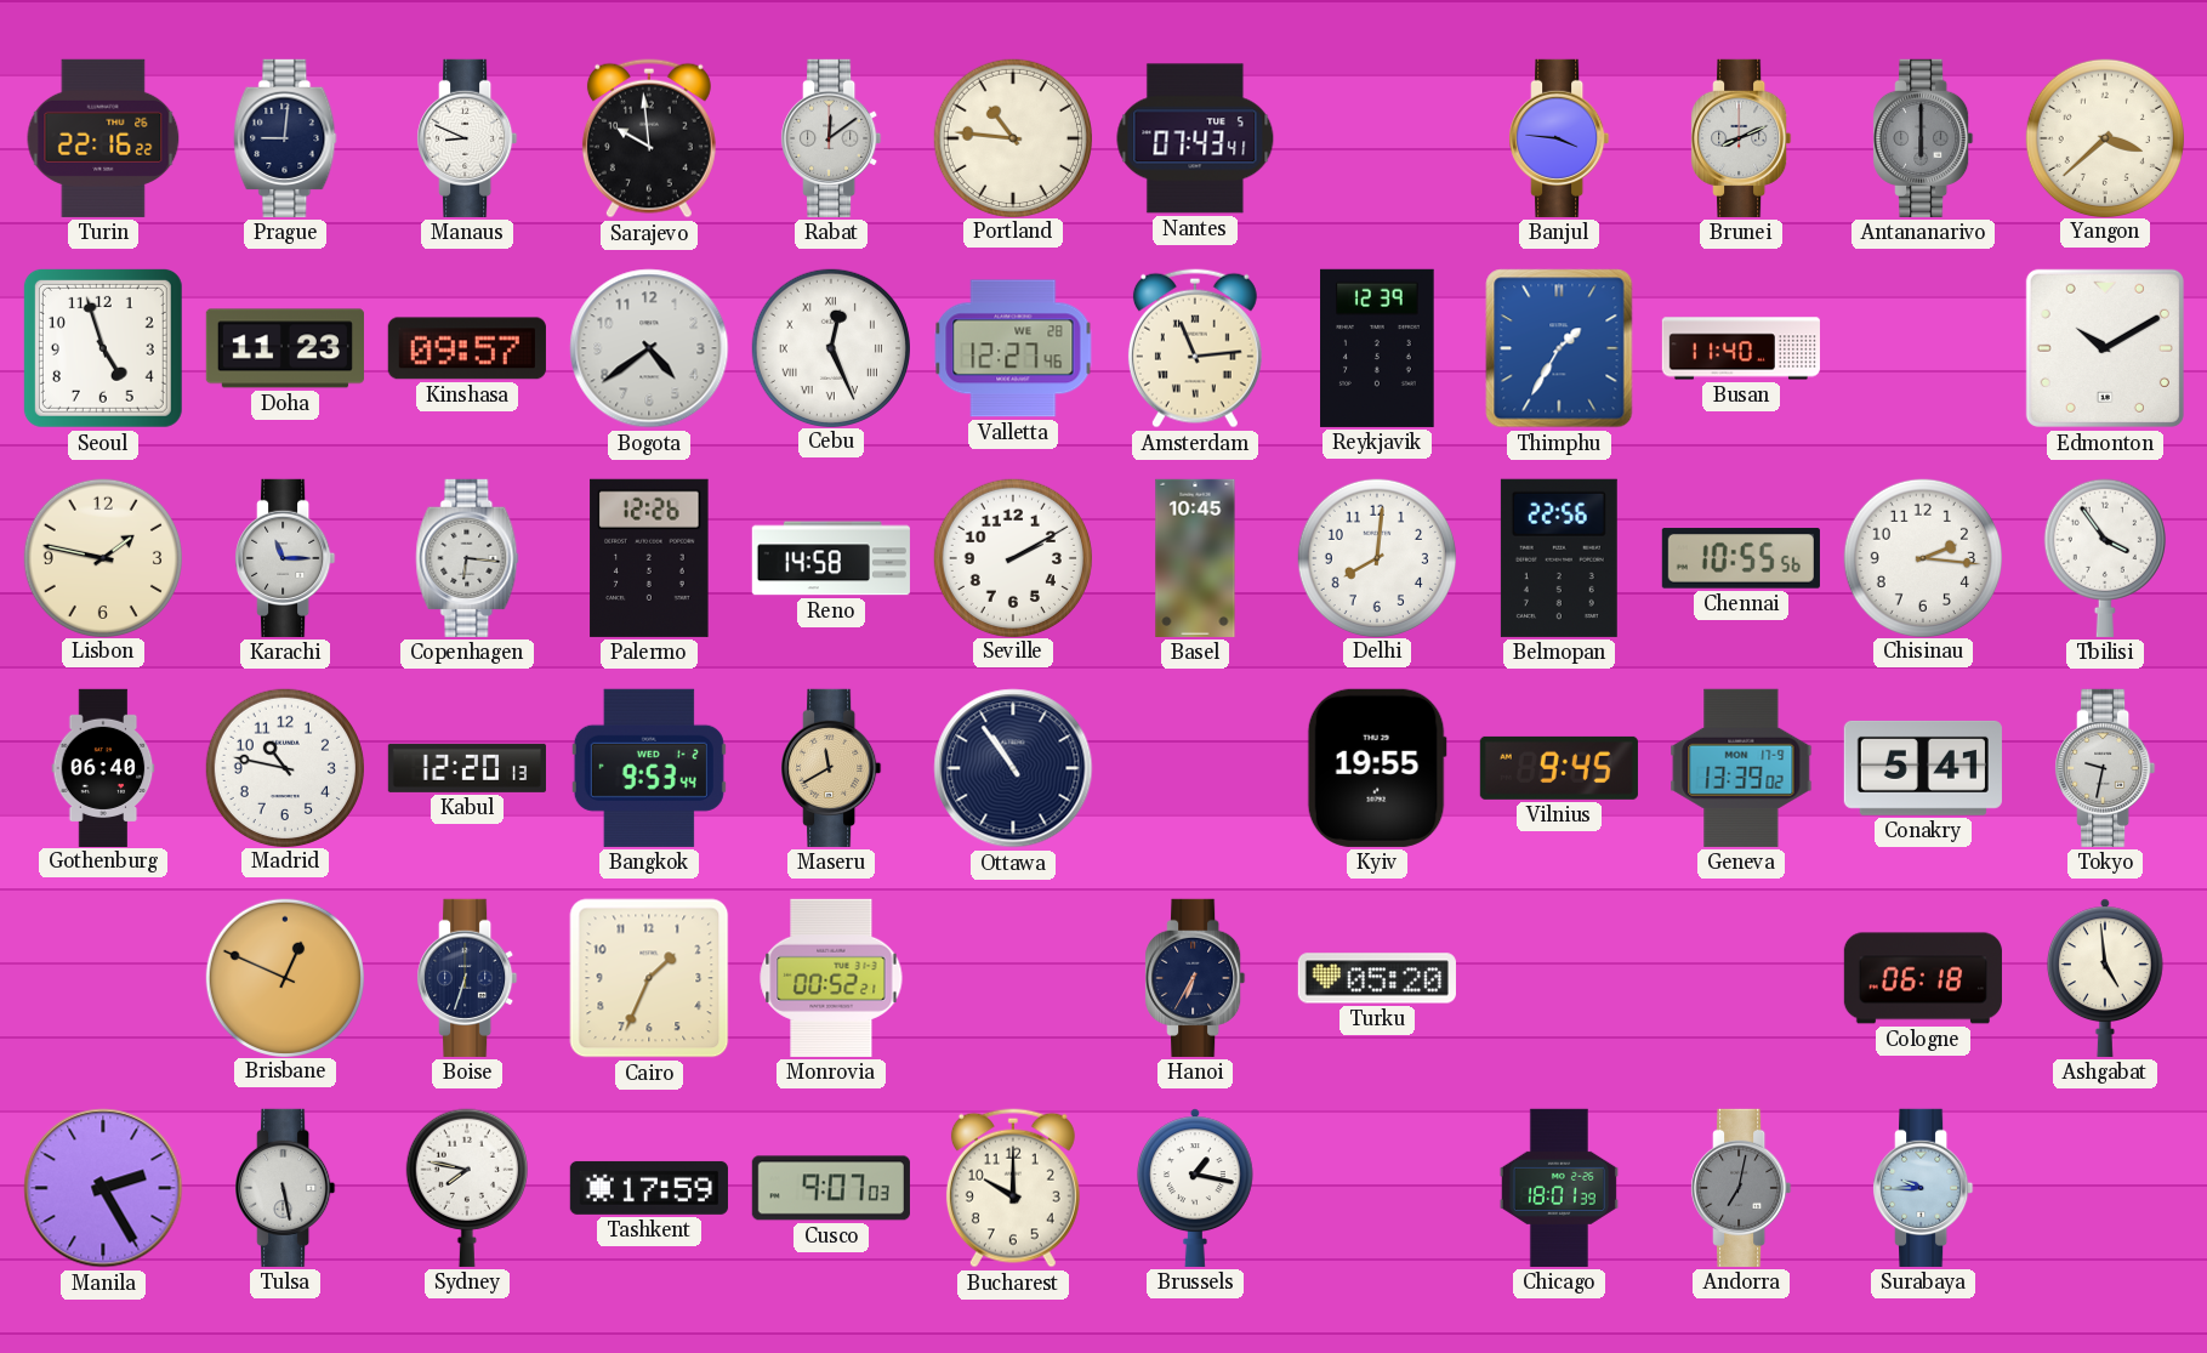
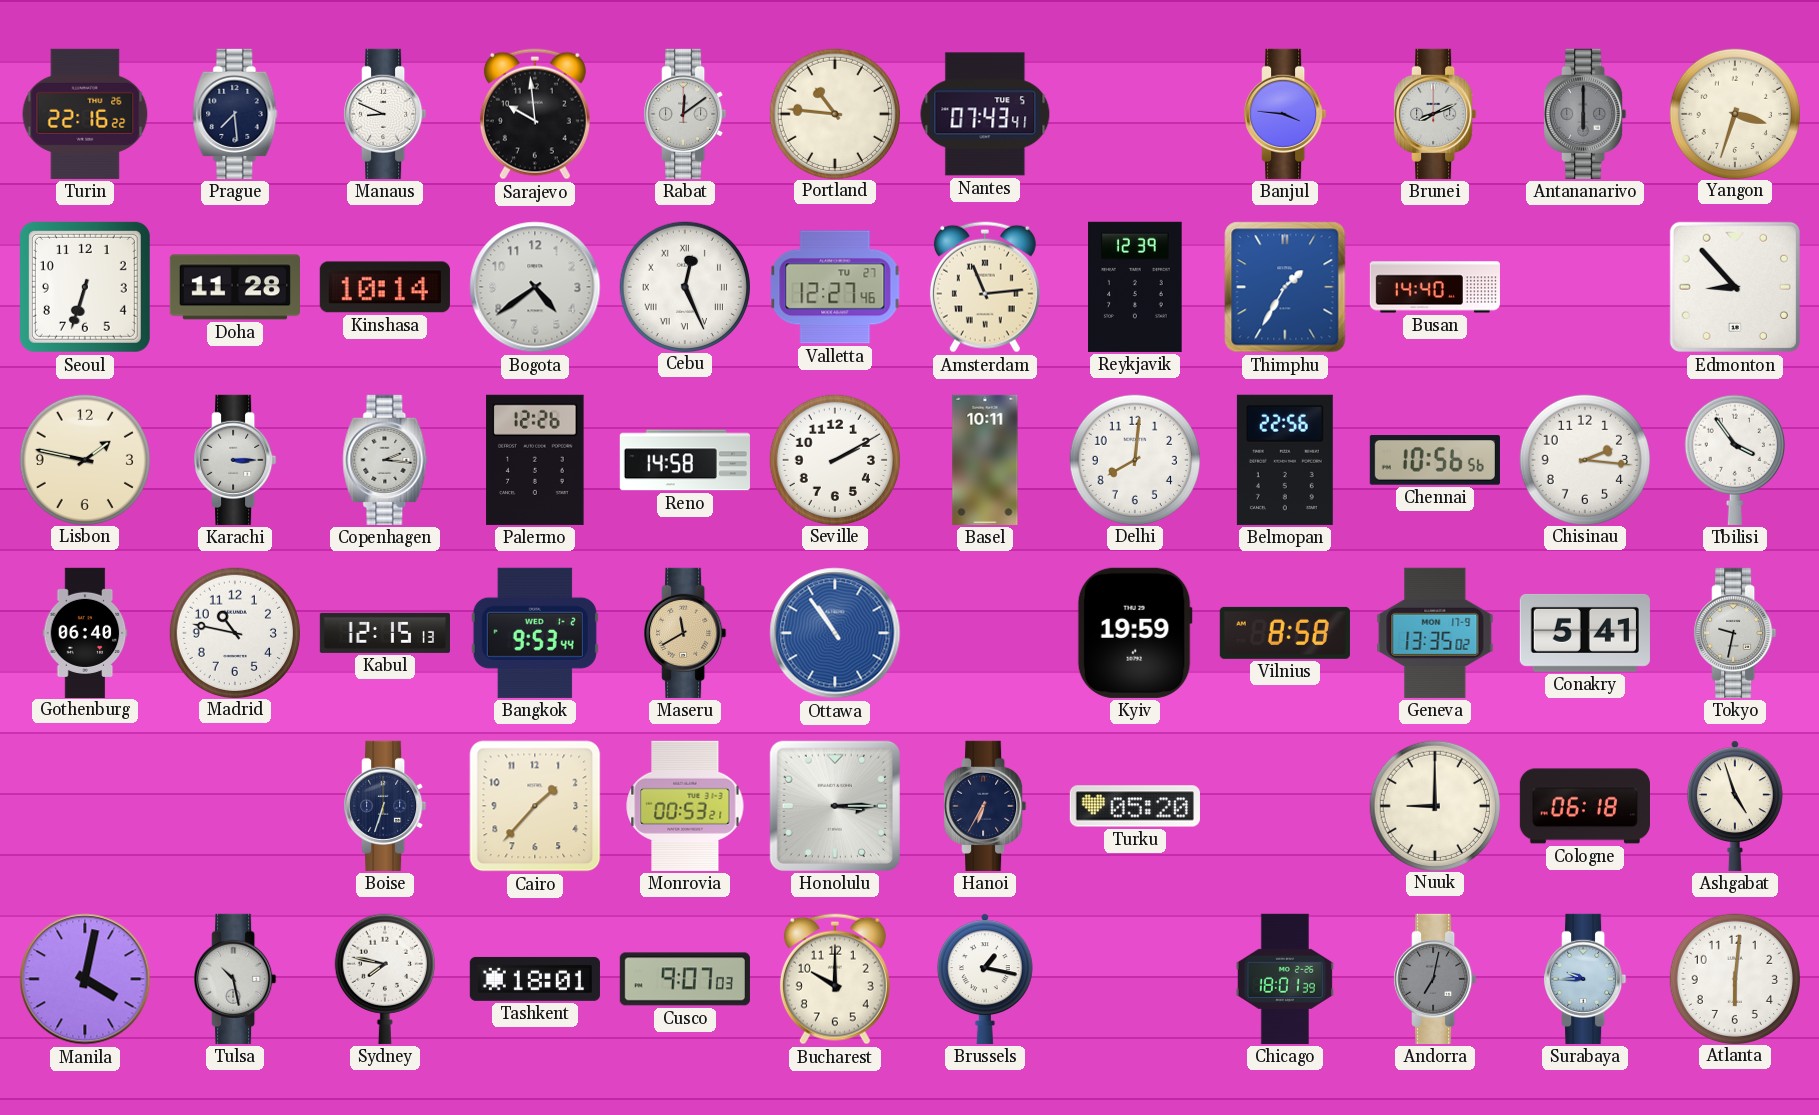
Prague: 9:01 -> 7:29
Yangon: 3:38 -> 3:33
Seoul: 4:57 -> 6:33
Doha: 11:23 -> 11:28
Kinshasa: 09:57 -> 10:14
Valletta date: WE 28 -> TU 27
Busan: 11:40 -> 14:40
Edmonton: 10:10 -> 8:53
Karachi: 11:15 -> 3:15
Copenhagen: 6:16 -> 2:16
Basel: 10:45 -> 10:11
Chennai: 10:55 -> 10:56
Kabul: 12:20 -> 12:15
Ottawa dial: navy -> blue
Kyiv: 19:55 -> 19:59
Vilnius: 9:45 -> 8:58
Geneva: 13:39 -> 13:35
Brisbane: 12:49 -> none
Cairo: 1:34 -> 1:37
Monrovia: 00:52 -> 00:53
Honolulu: none -> 3:15
Nuuk: none -> 9:00
Ashgabat: 4:59 -> 4:57
Manila: 2:25 -> 4:02
Tulsa: 5:28 -> 10:28
Tashkent: 17:59 -> 18:01
Atlanta: none -> 6:01
